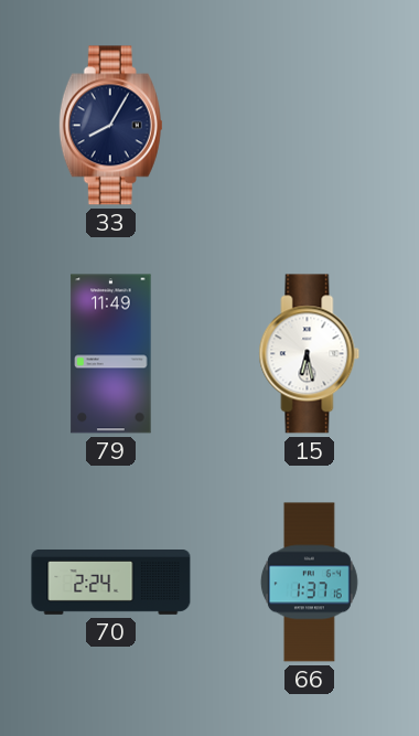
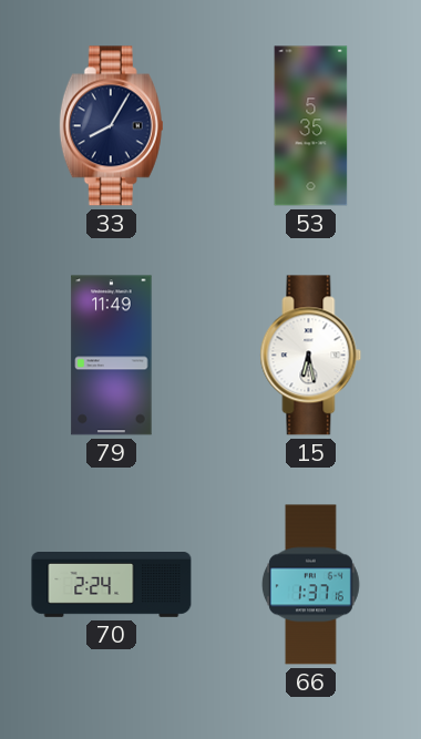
53: none -> 5:35
